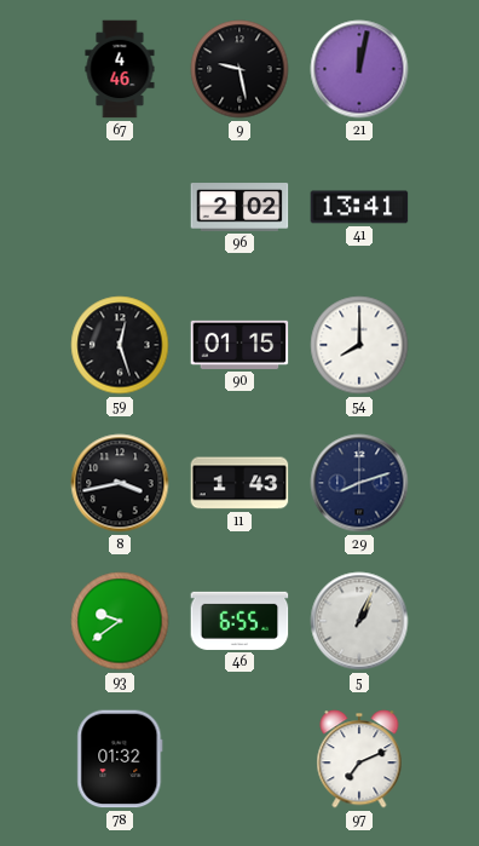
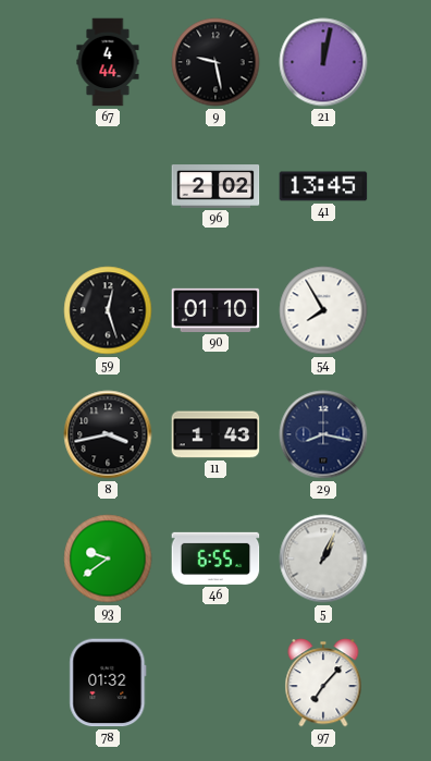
67: 4:46 -> 4:44
41: 13:41 -> 13:45
90: 01:15 -> 01:10
54: 8:00 -> 7:55
29: 8:12 -> 8:17
97: 7:11 -> 7:07
